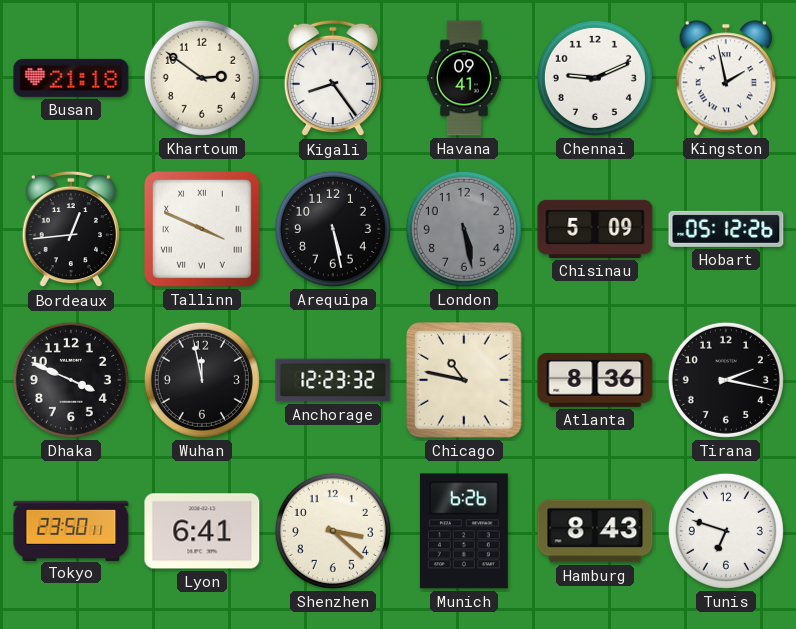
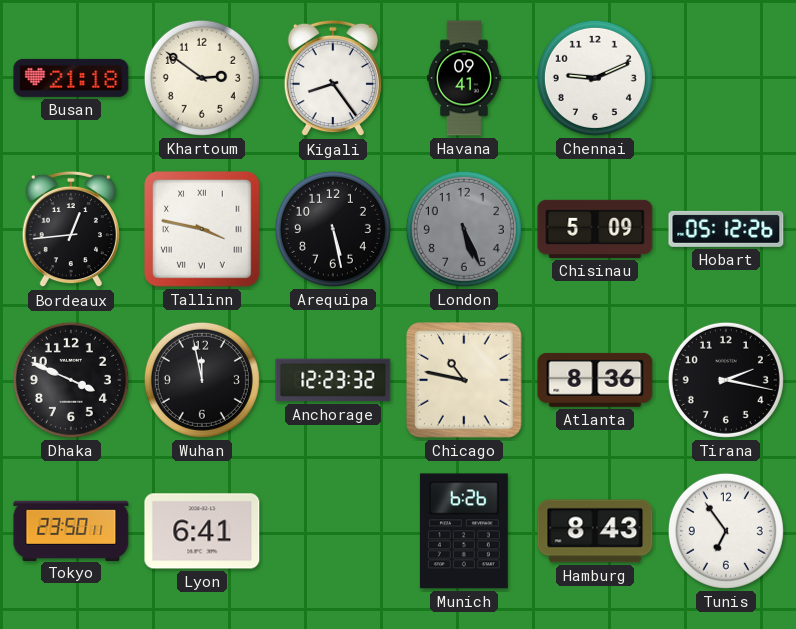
Kingston: 1:58 -> none
Tallinn: 3:49 -> 3:47
London: 5:28 -> 5:26
Shenzhen: 3:22 -> none
Tunis: 6:48 -> 6:54
